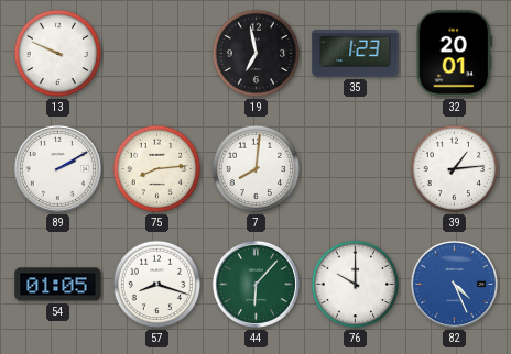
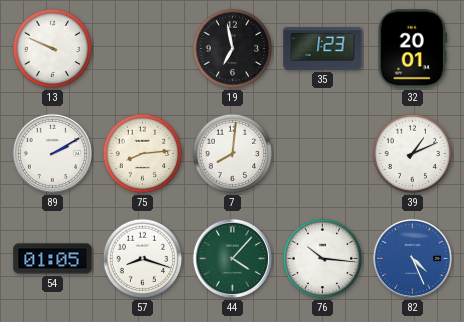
39: 1:14 -> 1:11
44: 6:07 -> 4:07
76: 10:00 -> 10:16
